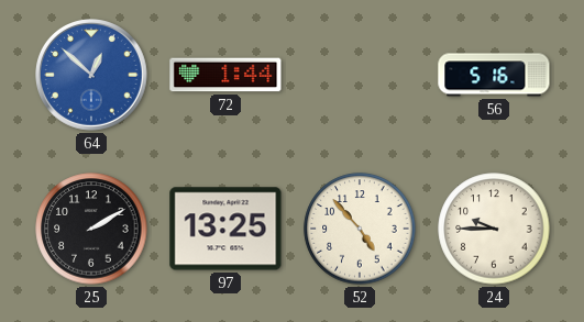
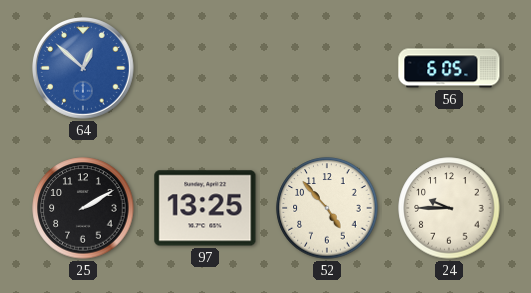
72: 1:44 -> none
56: 5:16 -> 6:05
